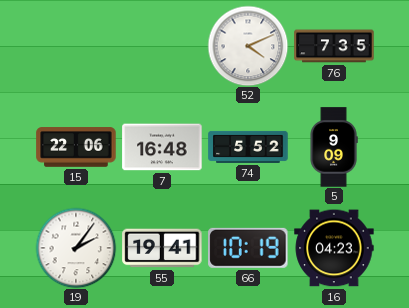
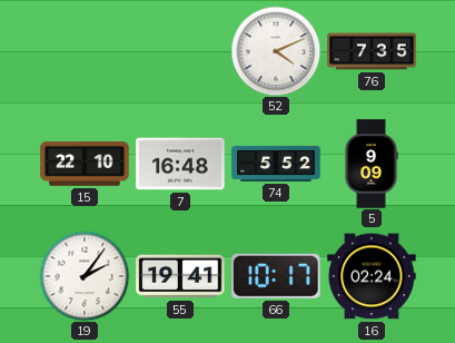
15: 22:06 -> 22:10
66: 10:19 -> 10:17
16: 04:23 -> 02:24
